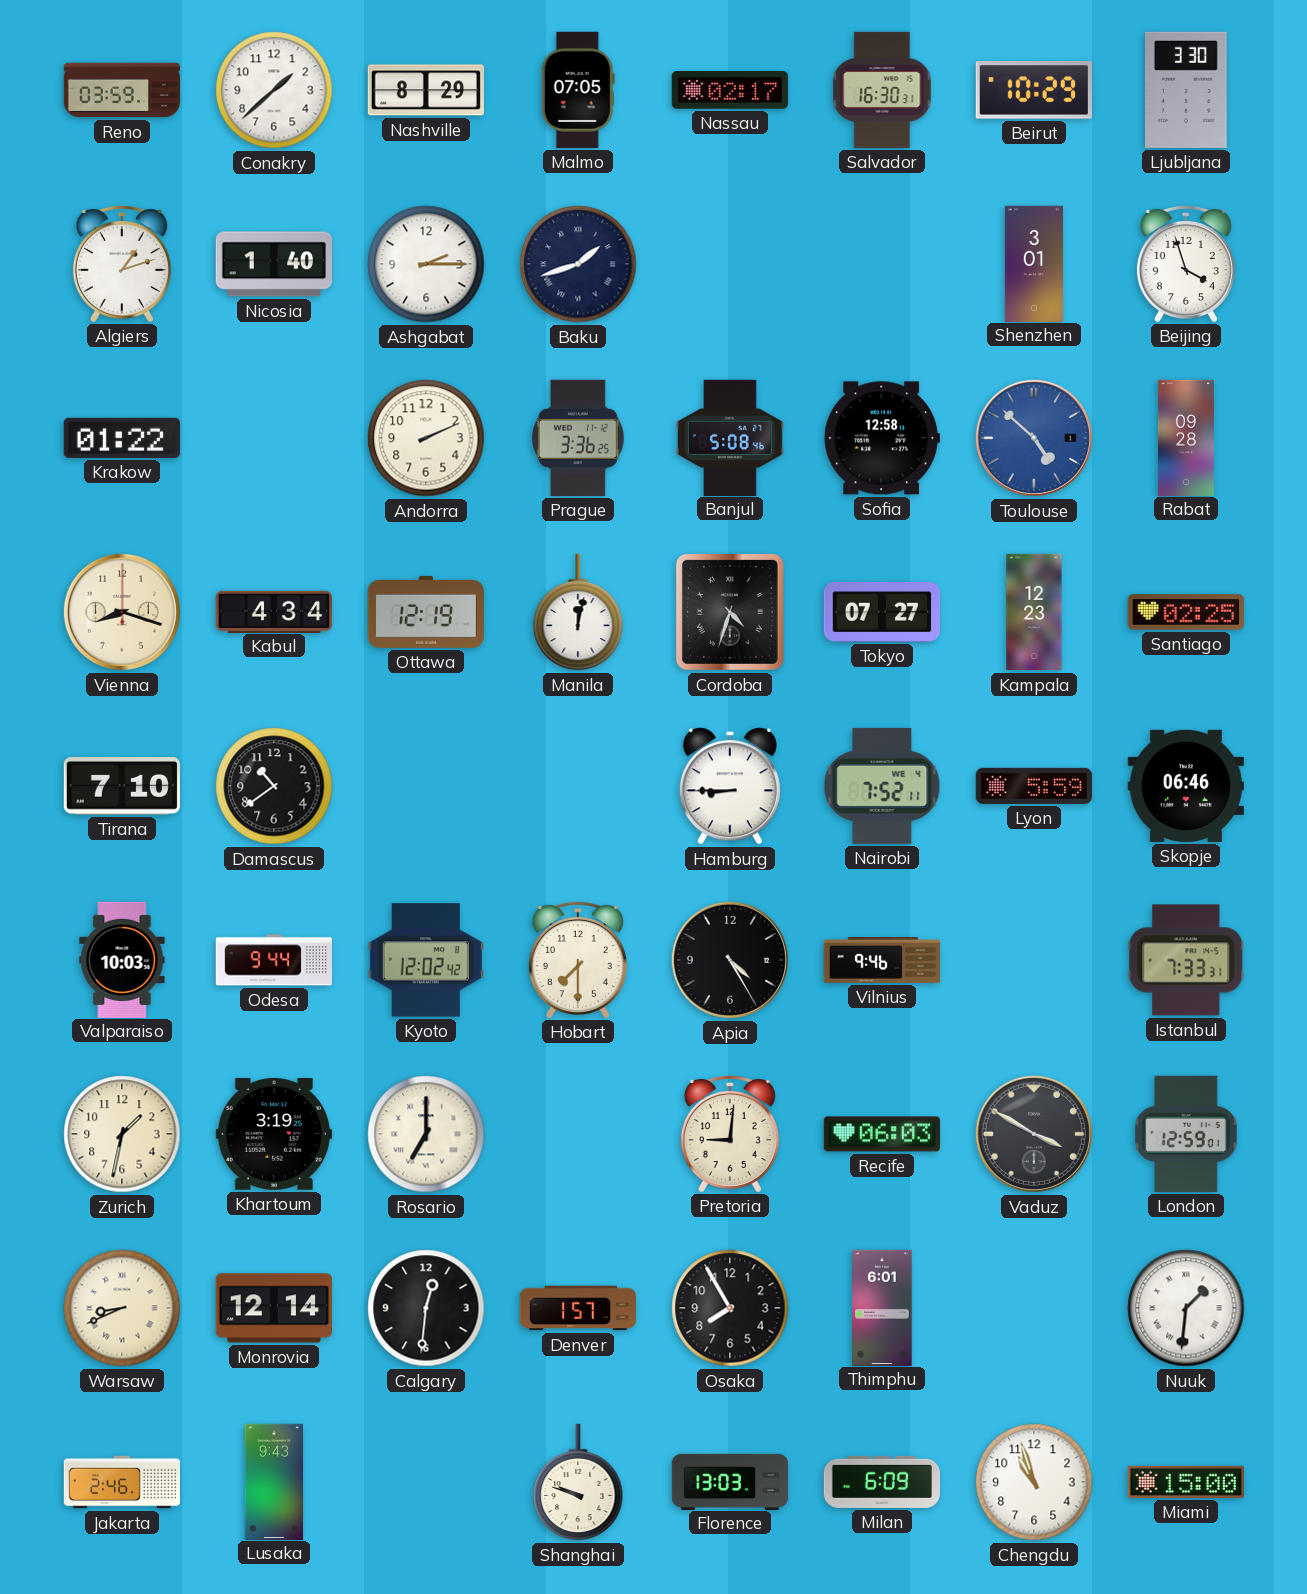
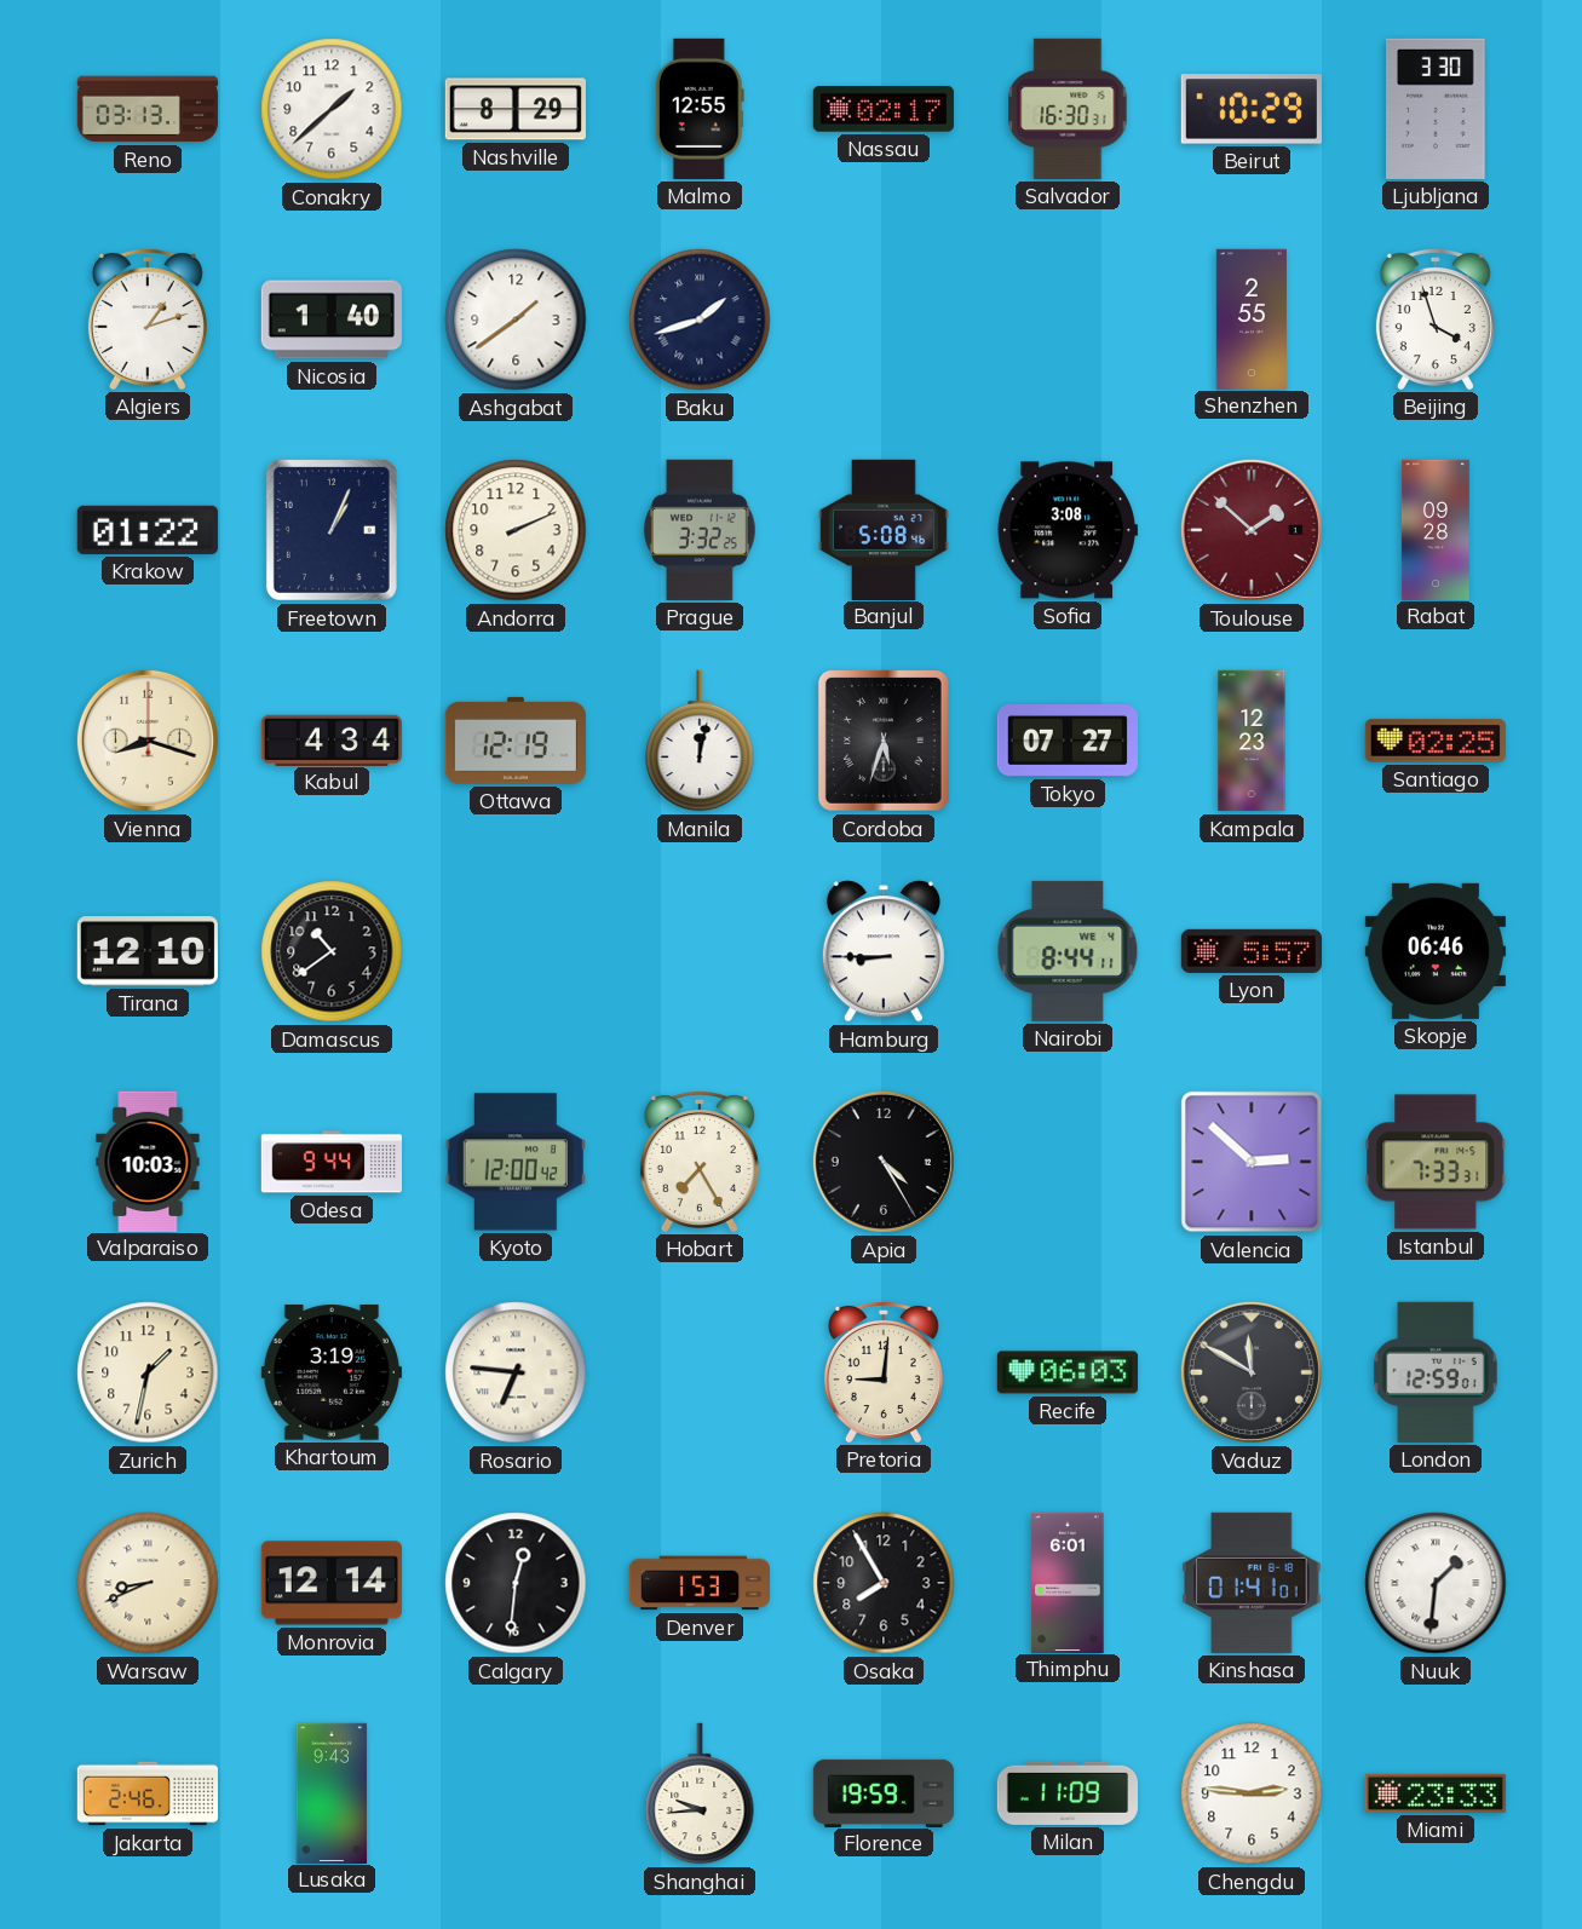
Reno: 03:59 -> 03:13
Malmo: 07:05 -> 12:55
Ashgabat: 2:15 -> 1:39
Shenzhen: 3:01 -> 2:55
Freetown: none -> 1:04
Prague: 3:36 -> 3:32
Sofia: 12:58 -> 3:08
Toulouse: 4:52 -> 1:52
Toulouse dial: blue -> burgundy
Cordoba: 4:33 -> 5:33
Tirana: 7:10 -> 12:10
Nairobi: 7:52 -> 8:44
Lyon: 5:59 -> 5:57
Kyoto: 12:02 -> 12:00
Hobart: 7:30 -> 7:25
Vilnius: 9:46 -> none
Valencia: none -> 2:52
Rosario: 7:00 -> 6:46
Vaduz: 3:50 -> 11:50
Denver: 1:57 -> 1:53
Kinshasa: none -> 01:41
Shanghai: 9:48 -> 9:44
Florence: 13:03 -> 19:59
Milan: 6:09 -> 11:09
Chengdu: 10:57 -> 2:46
Miami: 15:00 -> 23:33
